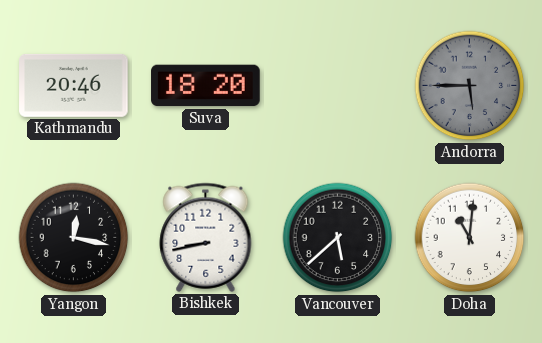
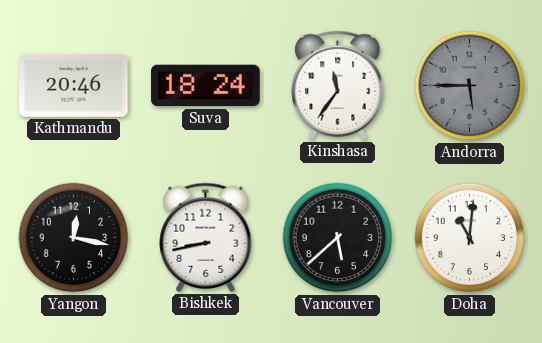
Suva: 18:20 -> 18:24
Kinshasa: none -> 11:36
